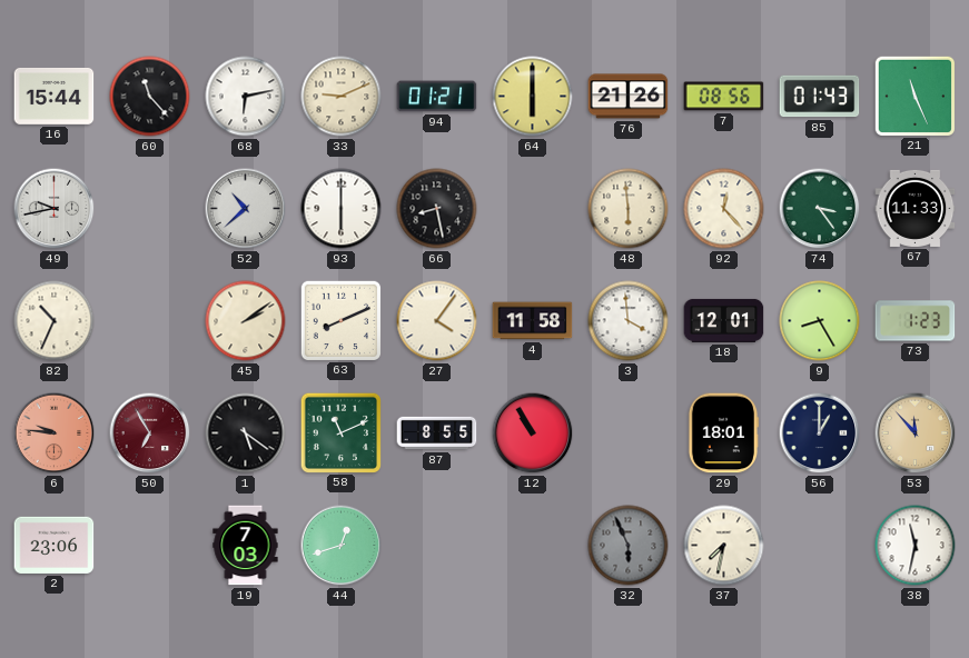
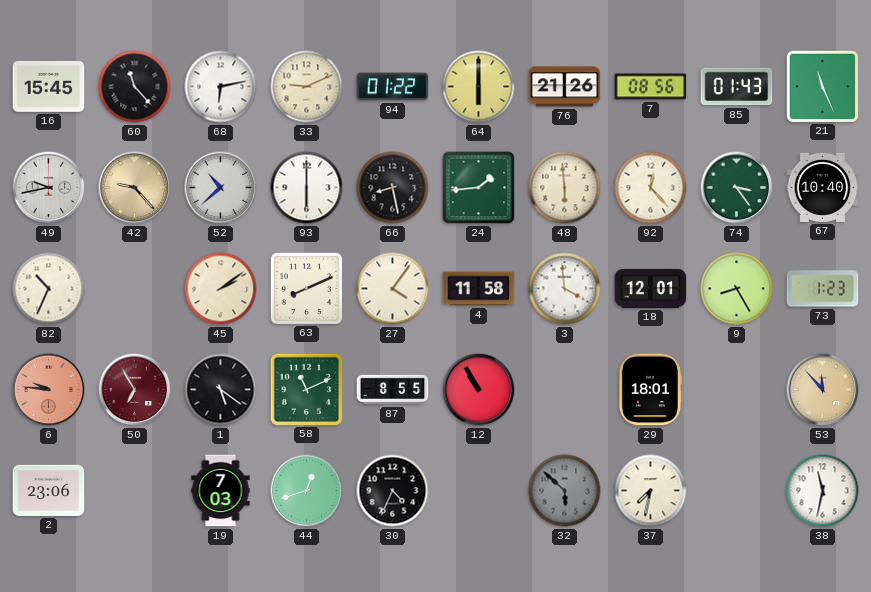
16: 15:44 -> 15:45
94: 01:21 -> 01:22
42: none -> 9:23
24: none -> 1:44
67: 11:33 -> 10:40
56: 1:00 -> none
30: none -> 4:34
32: 5:56 -> 5:52
